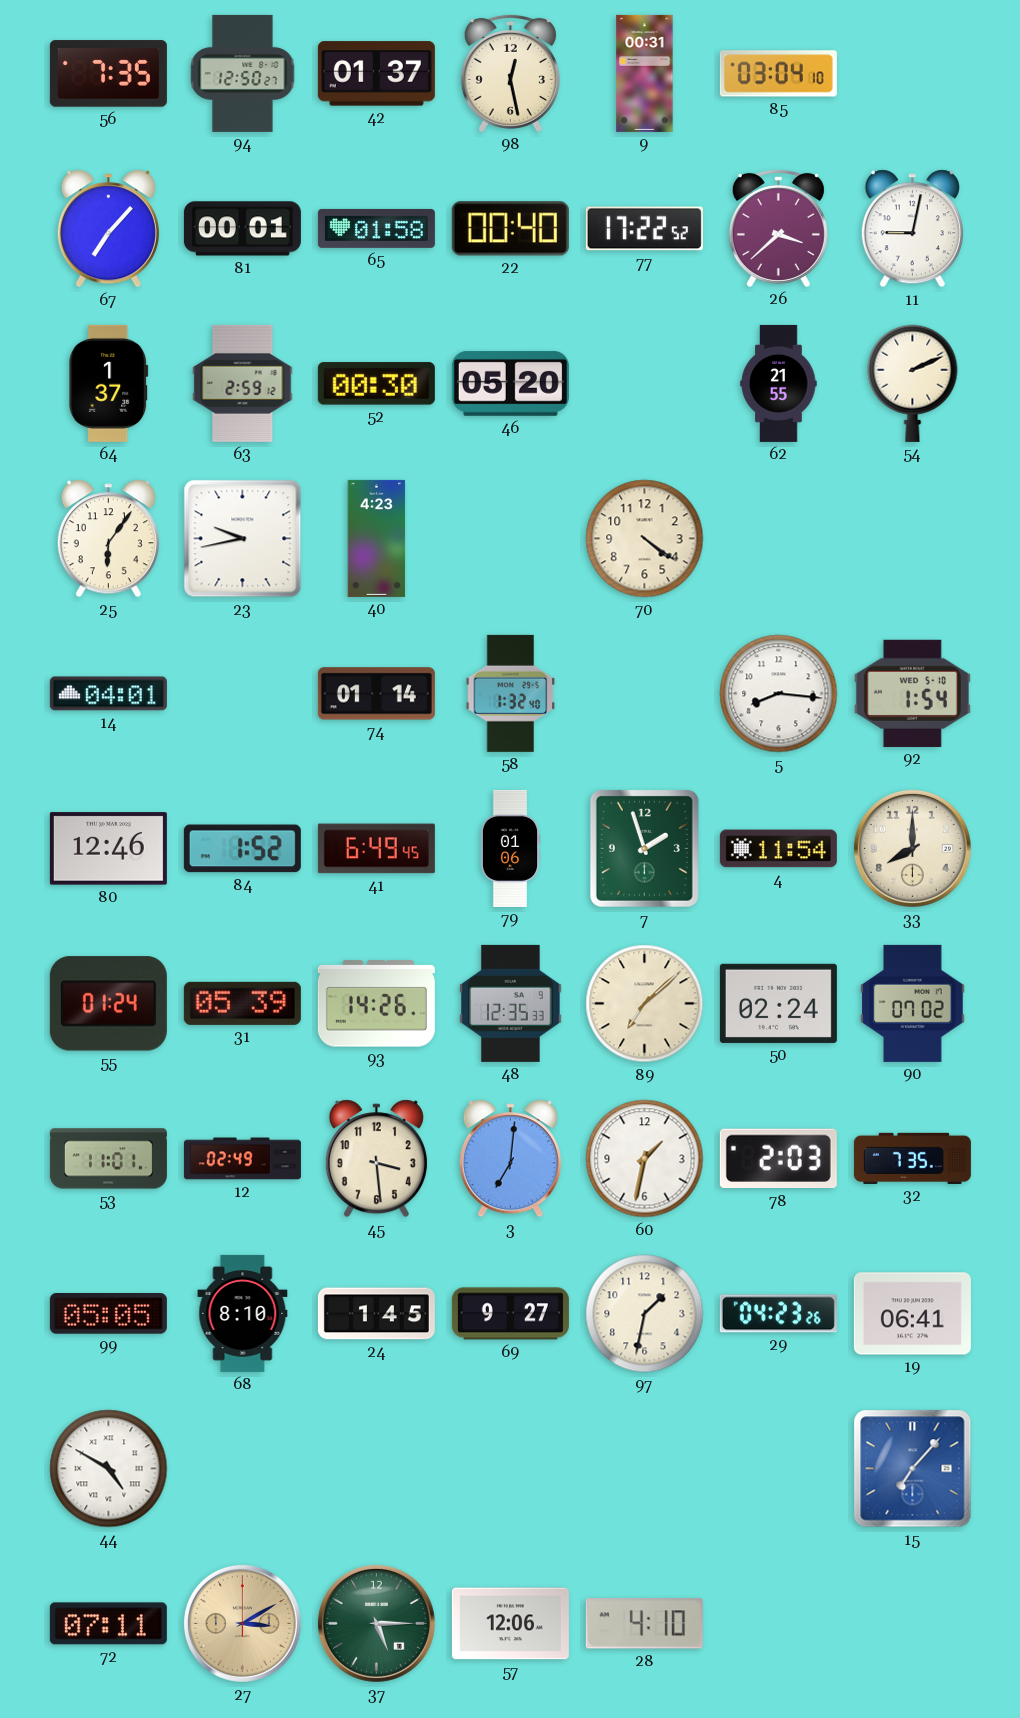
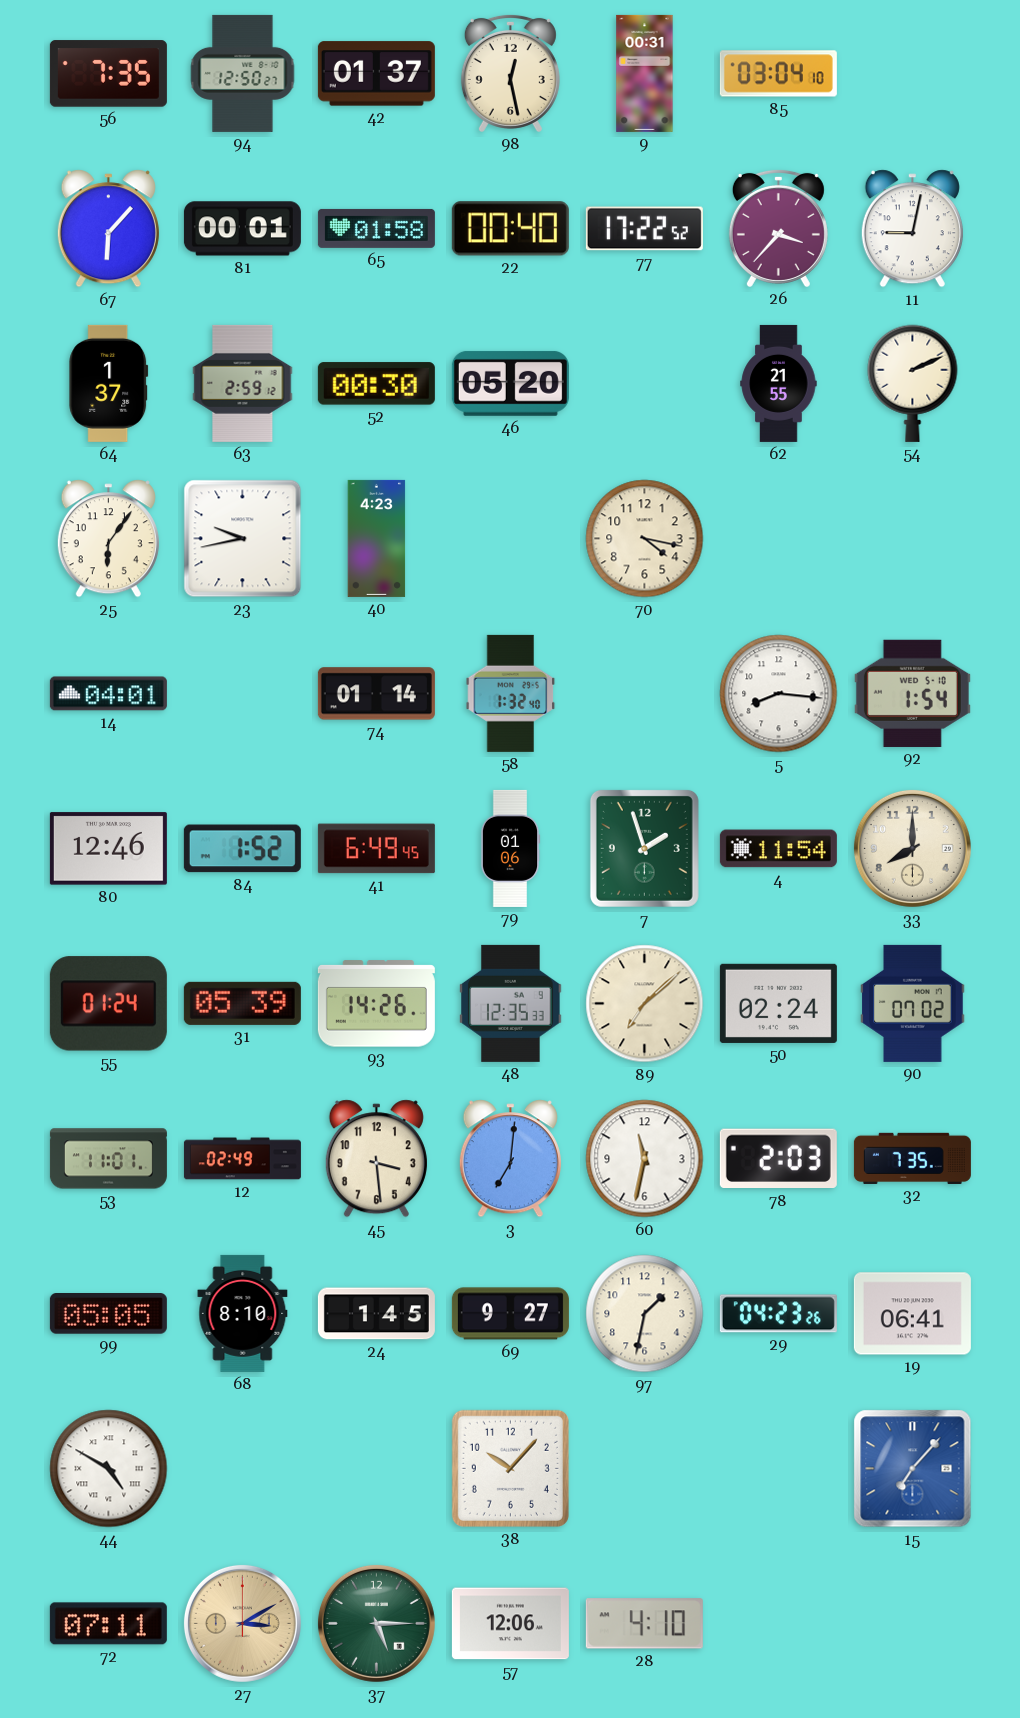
67: 7:07 -> 6:07
26: 3:38 -> 3:37
70: 4:21 -> 4:17
60: 1:32 -> 11:32
38: none -> 10:07
